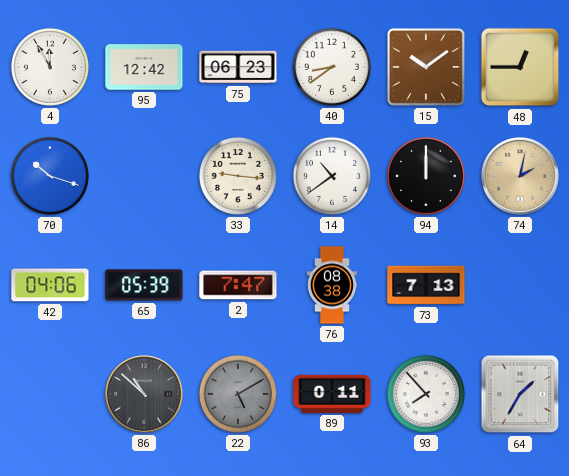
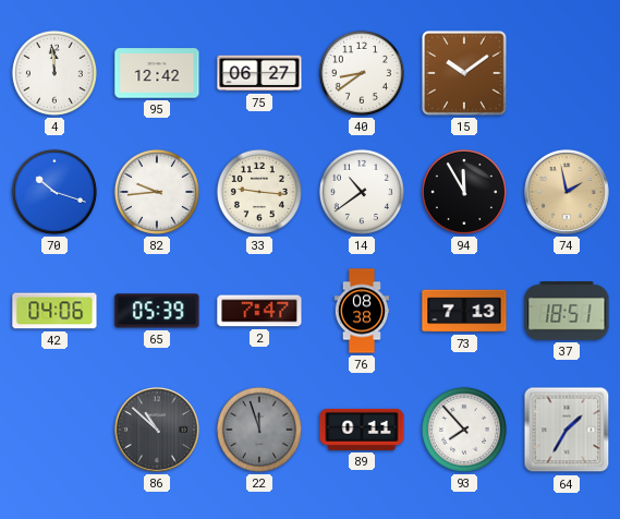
4: 11:55 -> 11:59
75: 06:23 -> 06:27
48: 12:45 -> none
82: none -> 9:44
94: 12:00 -> 11:55
74: 2:02 -> 1:58
37: none -> 18:51
22: 5:10 -> 11:57
